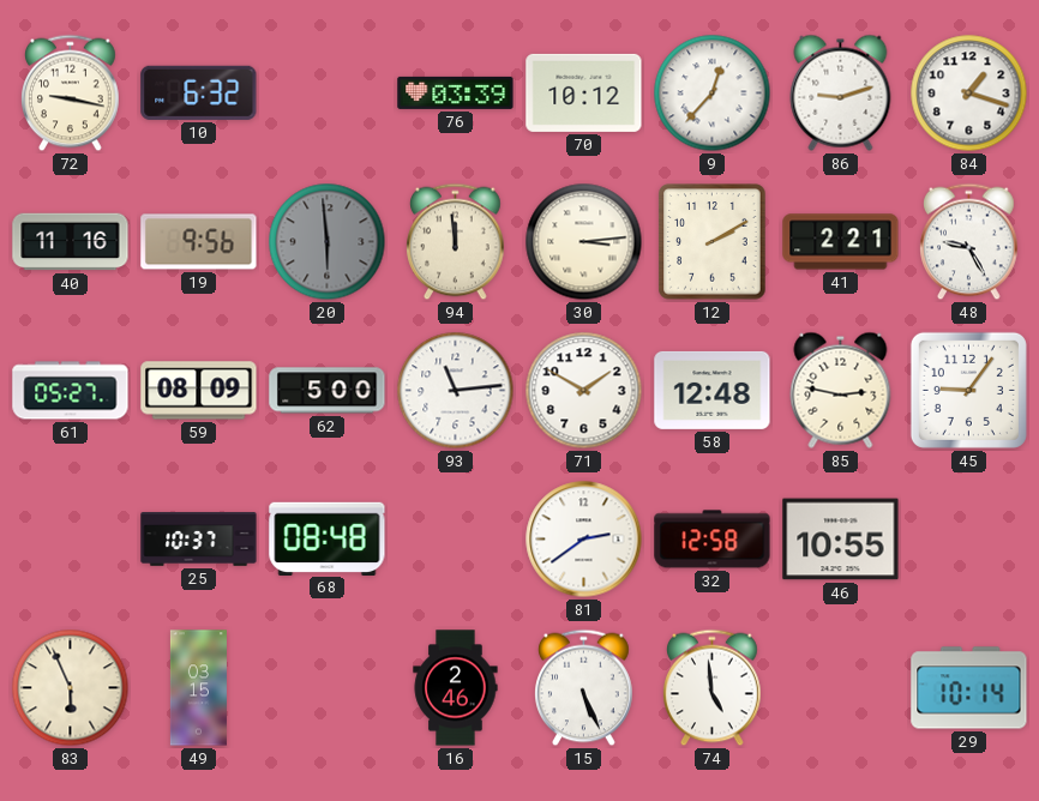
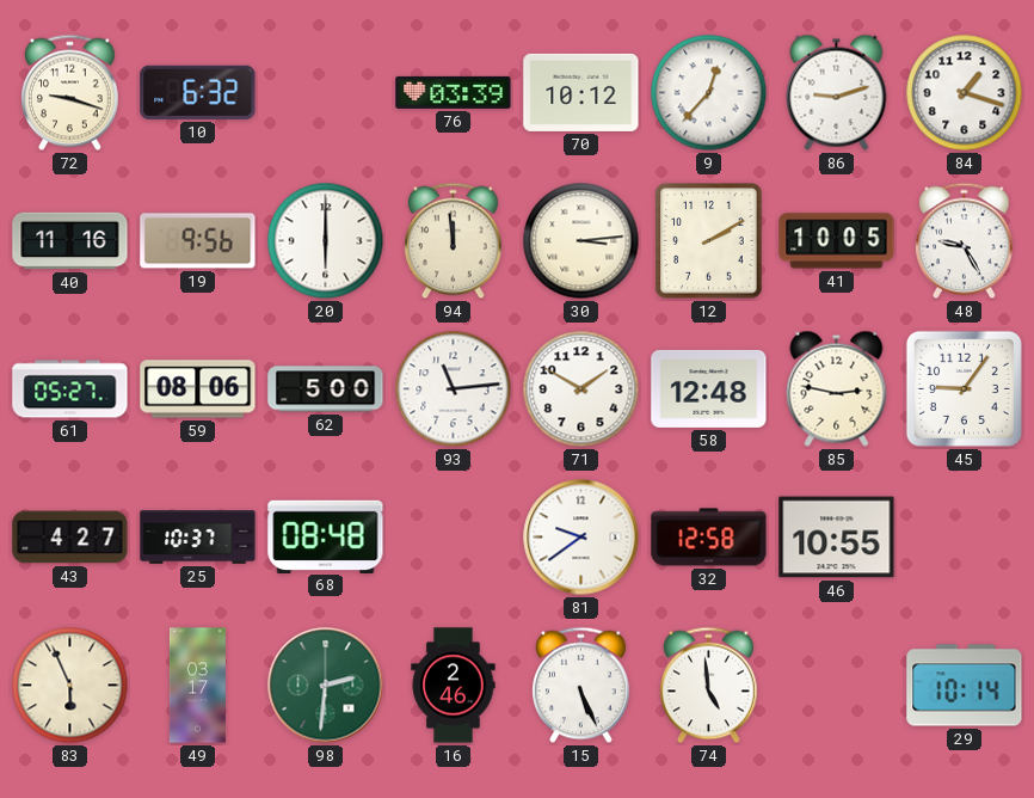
72: 9:17 -> 9:18
20: 5:59 -> 6:00
20 dial: grey -> white
41: 2:21 -> 10:05
59: 08:09 -> 08:06
43: none -> 4:27
81: 2:39 -> 9:39
49: 03:15 -> 03:17
98: none -> 2:31
